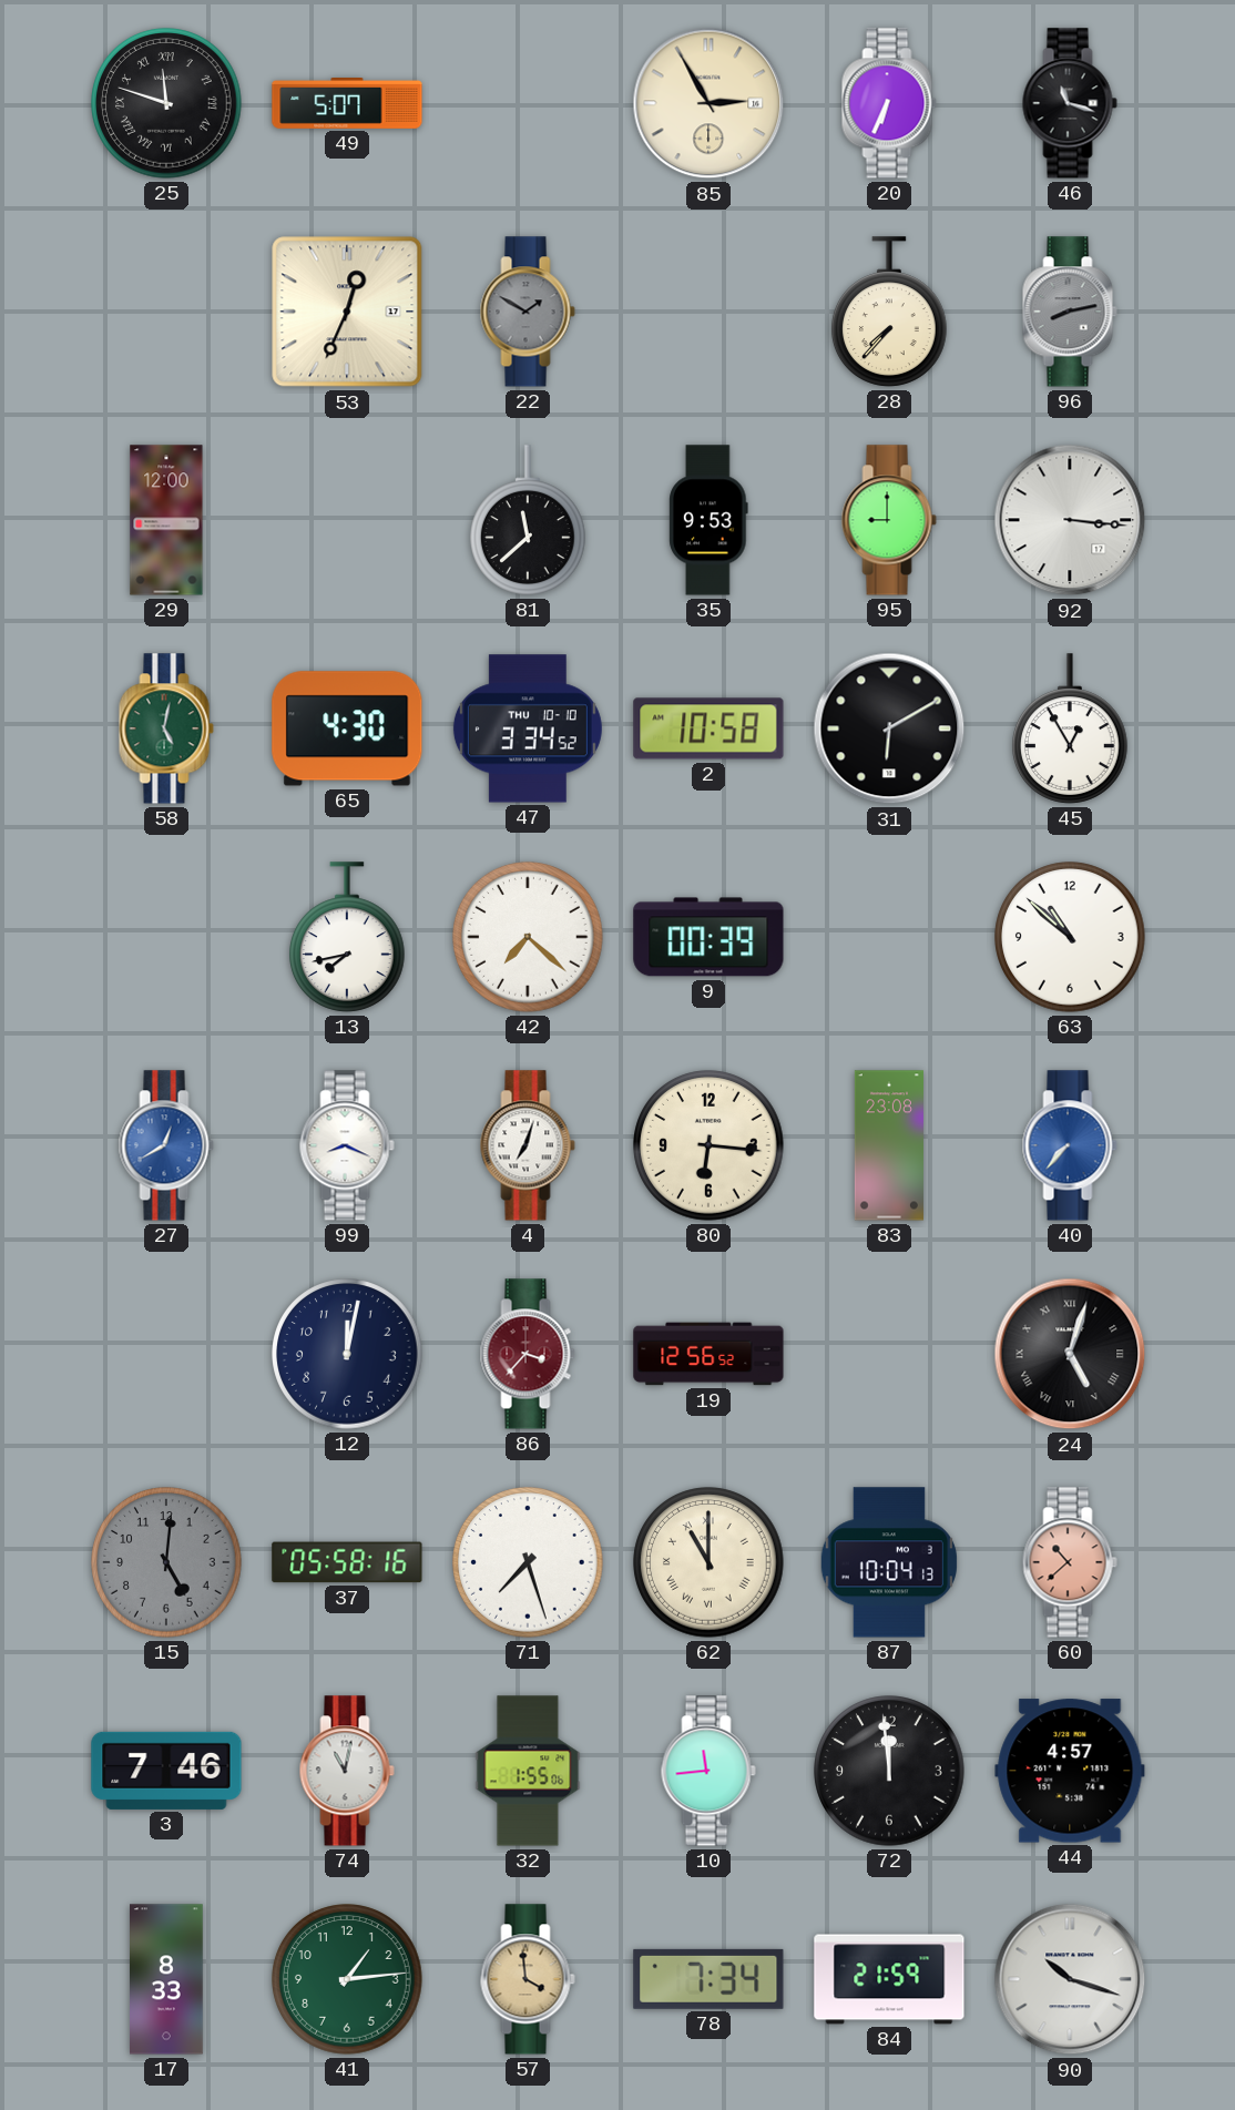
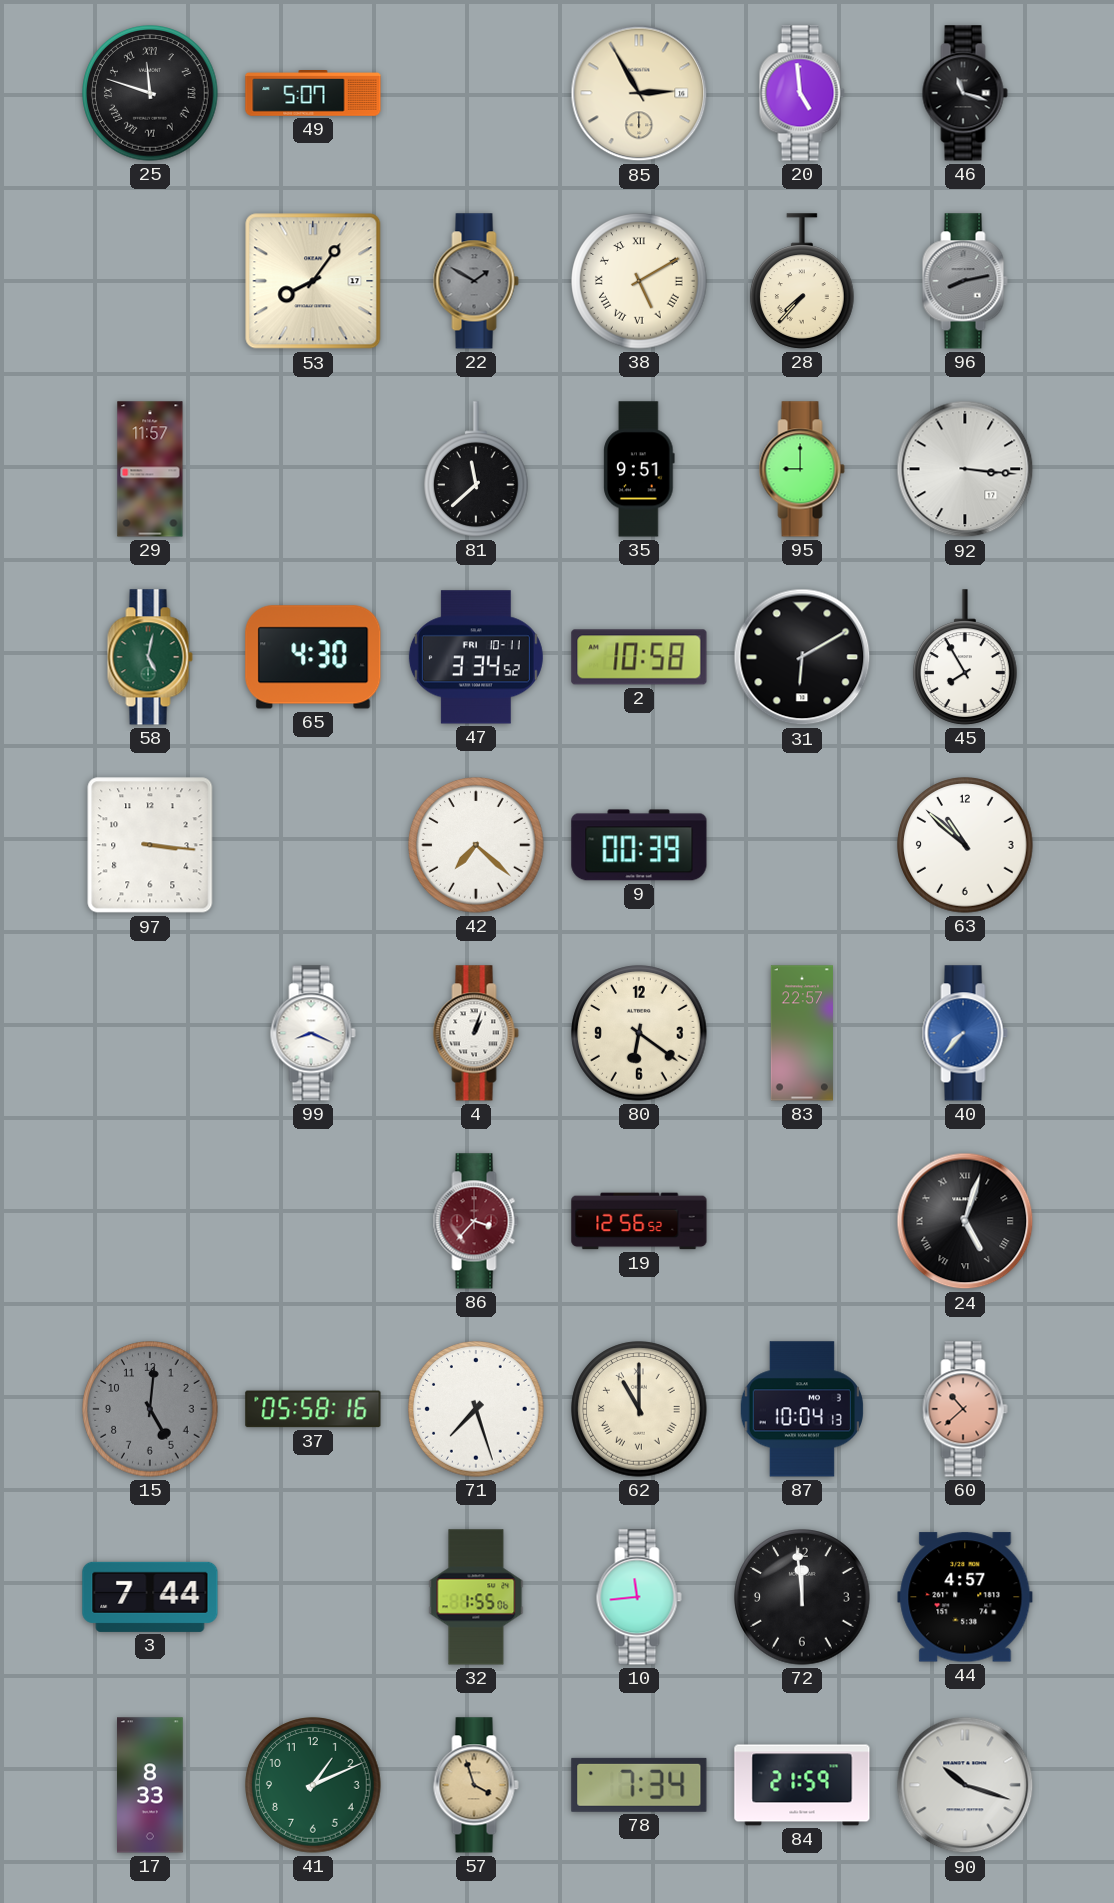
20: 6:34 -> 4:59
53: 12:34 -> 8:06
38: none -> 5:10
29: 12:00 -> 11:57
35: 9:53 -> 9:51
47 date: THU 10-10 -> FRI 10-11
45: 12:55 -> 7:55
97: none -> 3:16
13: 7:43 -> none
27: 12:40 -> none
4: 7:03 -> 1:03
80: 6:16 -> 6:21
83: 23:08 -> 22:57
12: 12:02 -> none
3: 7:46 -> 7:44
74: 11:02 -> none
41: 1:14 -> 1:11
57: 3:59 -> 3:57
